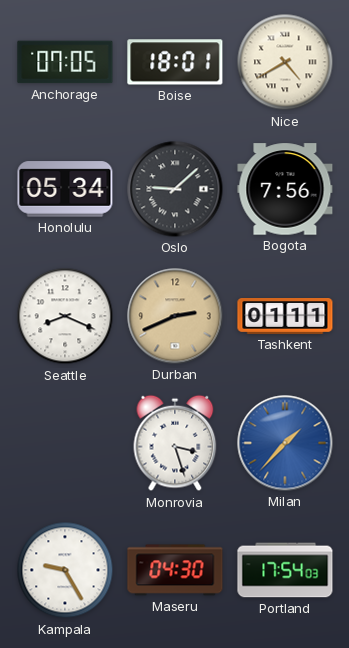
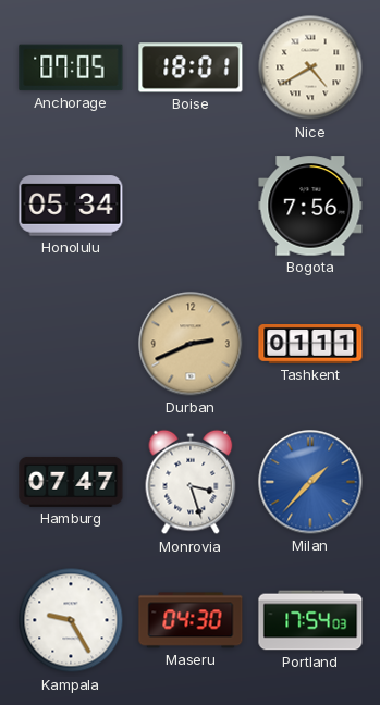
Oslo: 9:08 -> none
Seattle: 8:19 -> none
Hamburg: none -> 07:47
